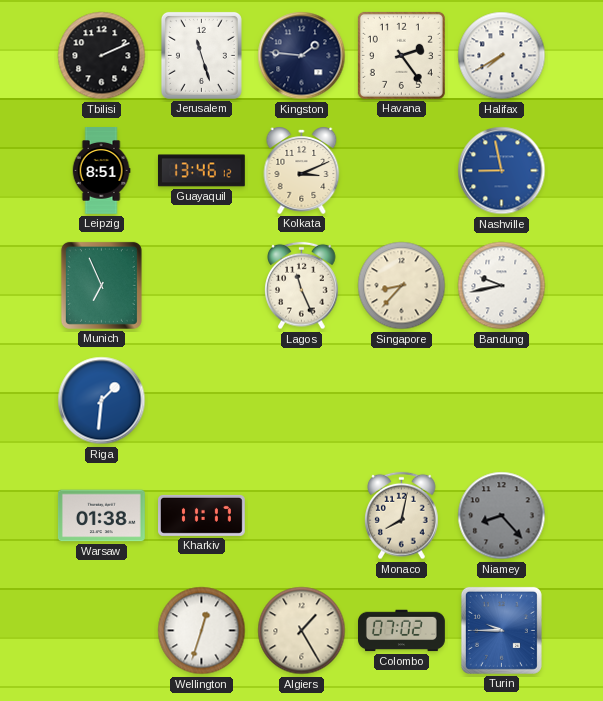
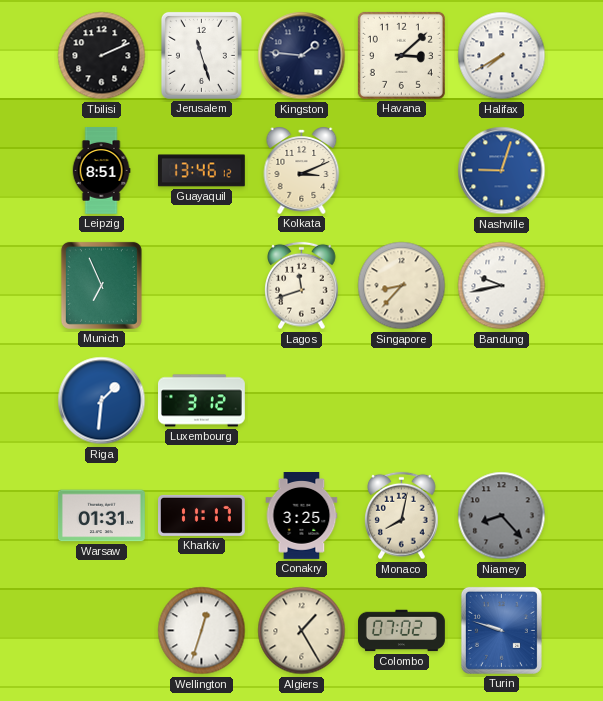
Havana: 2:24 -> 3:08
Nashville: 8:58 -> 9:03
Lagos: 11:26 -> 11:42
Luxembourg: none -> 3:12
Warsaw: 01:38 -> 01:31
Conakry: none -> 3:25
Turin: 9:45 -> 9:48
